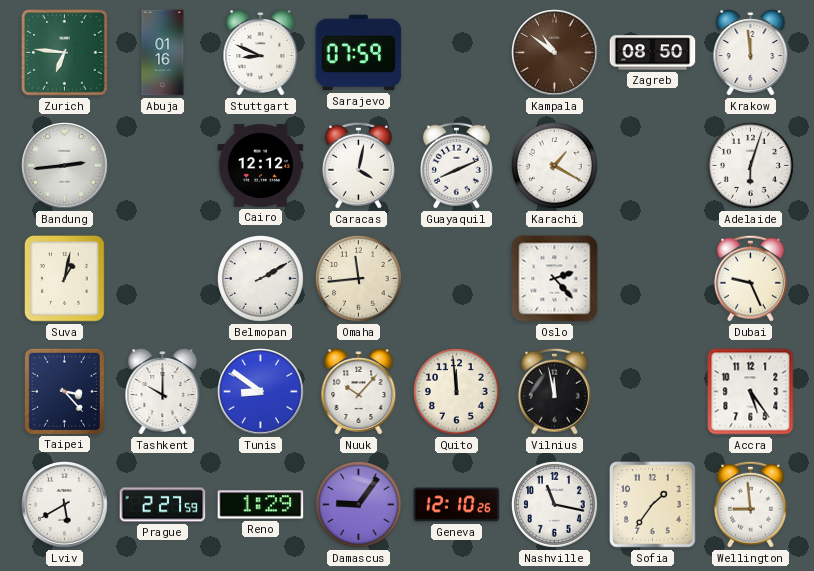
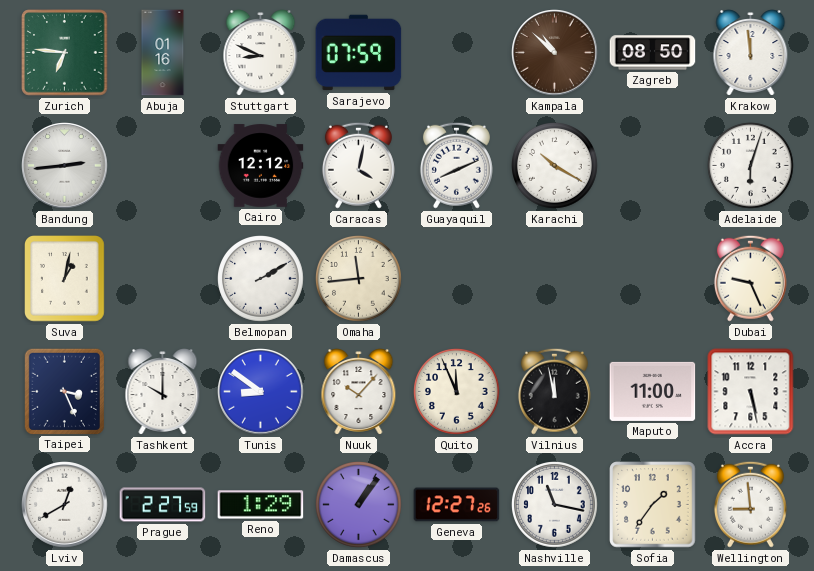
Kampala: 10:51 -> 10:52
Karachi: 1:20 -> 10:20
Oslo: 2:23 -> none
Taipei: 3:23 -> 3:26
Quito: 11:59 -> 11:56
Maputo: none -> 11:00
Accra: 5:24 -> 5:28
Lviv: 5:40 -> 12:40
Damascus: 9:06 -> 1:06
Geneva: 12:10 -> 12:27
